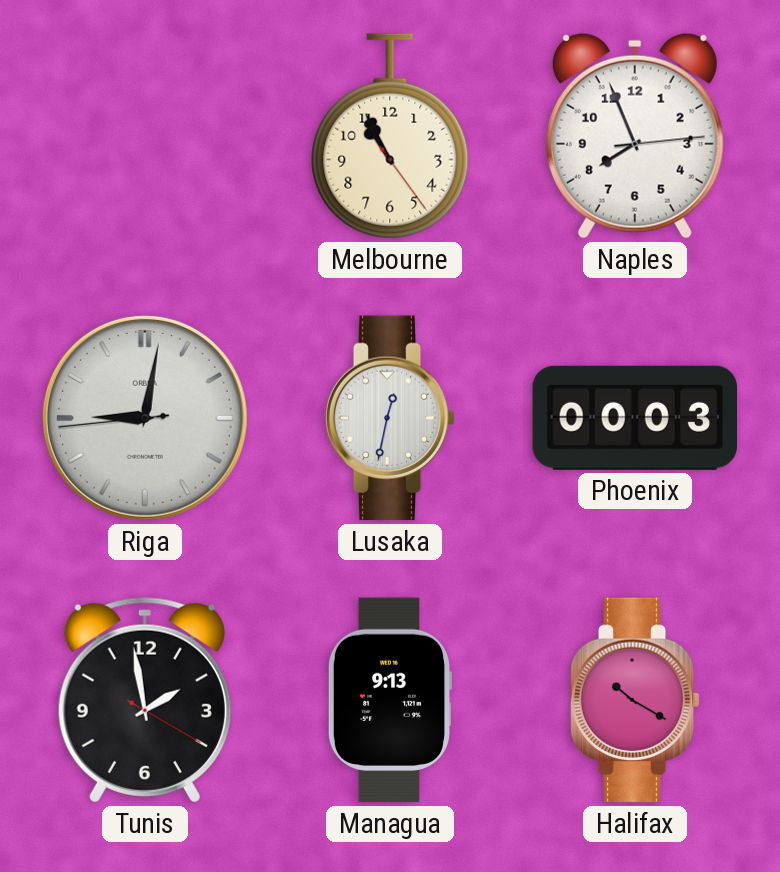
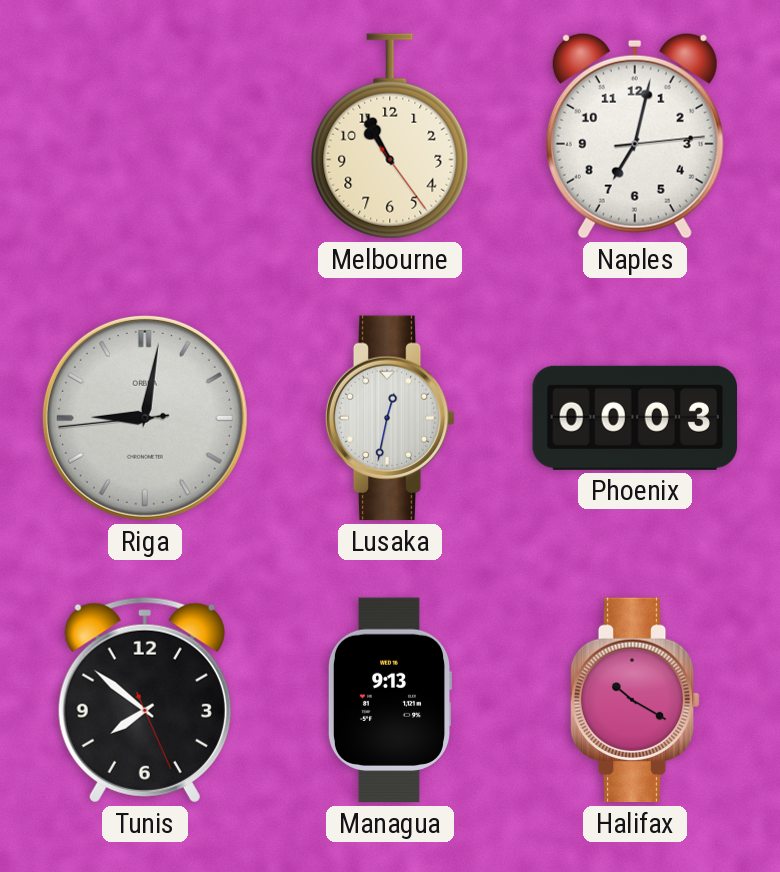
Naples: 7:56 -> 7:02
Tunis: 1:58 -> 7:51
